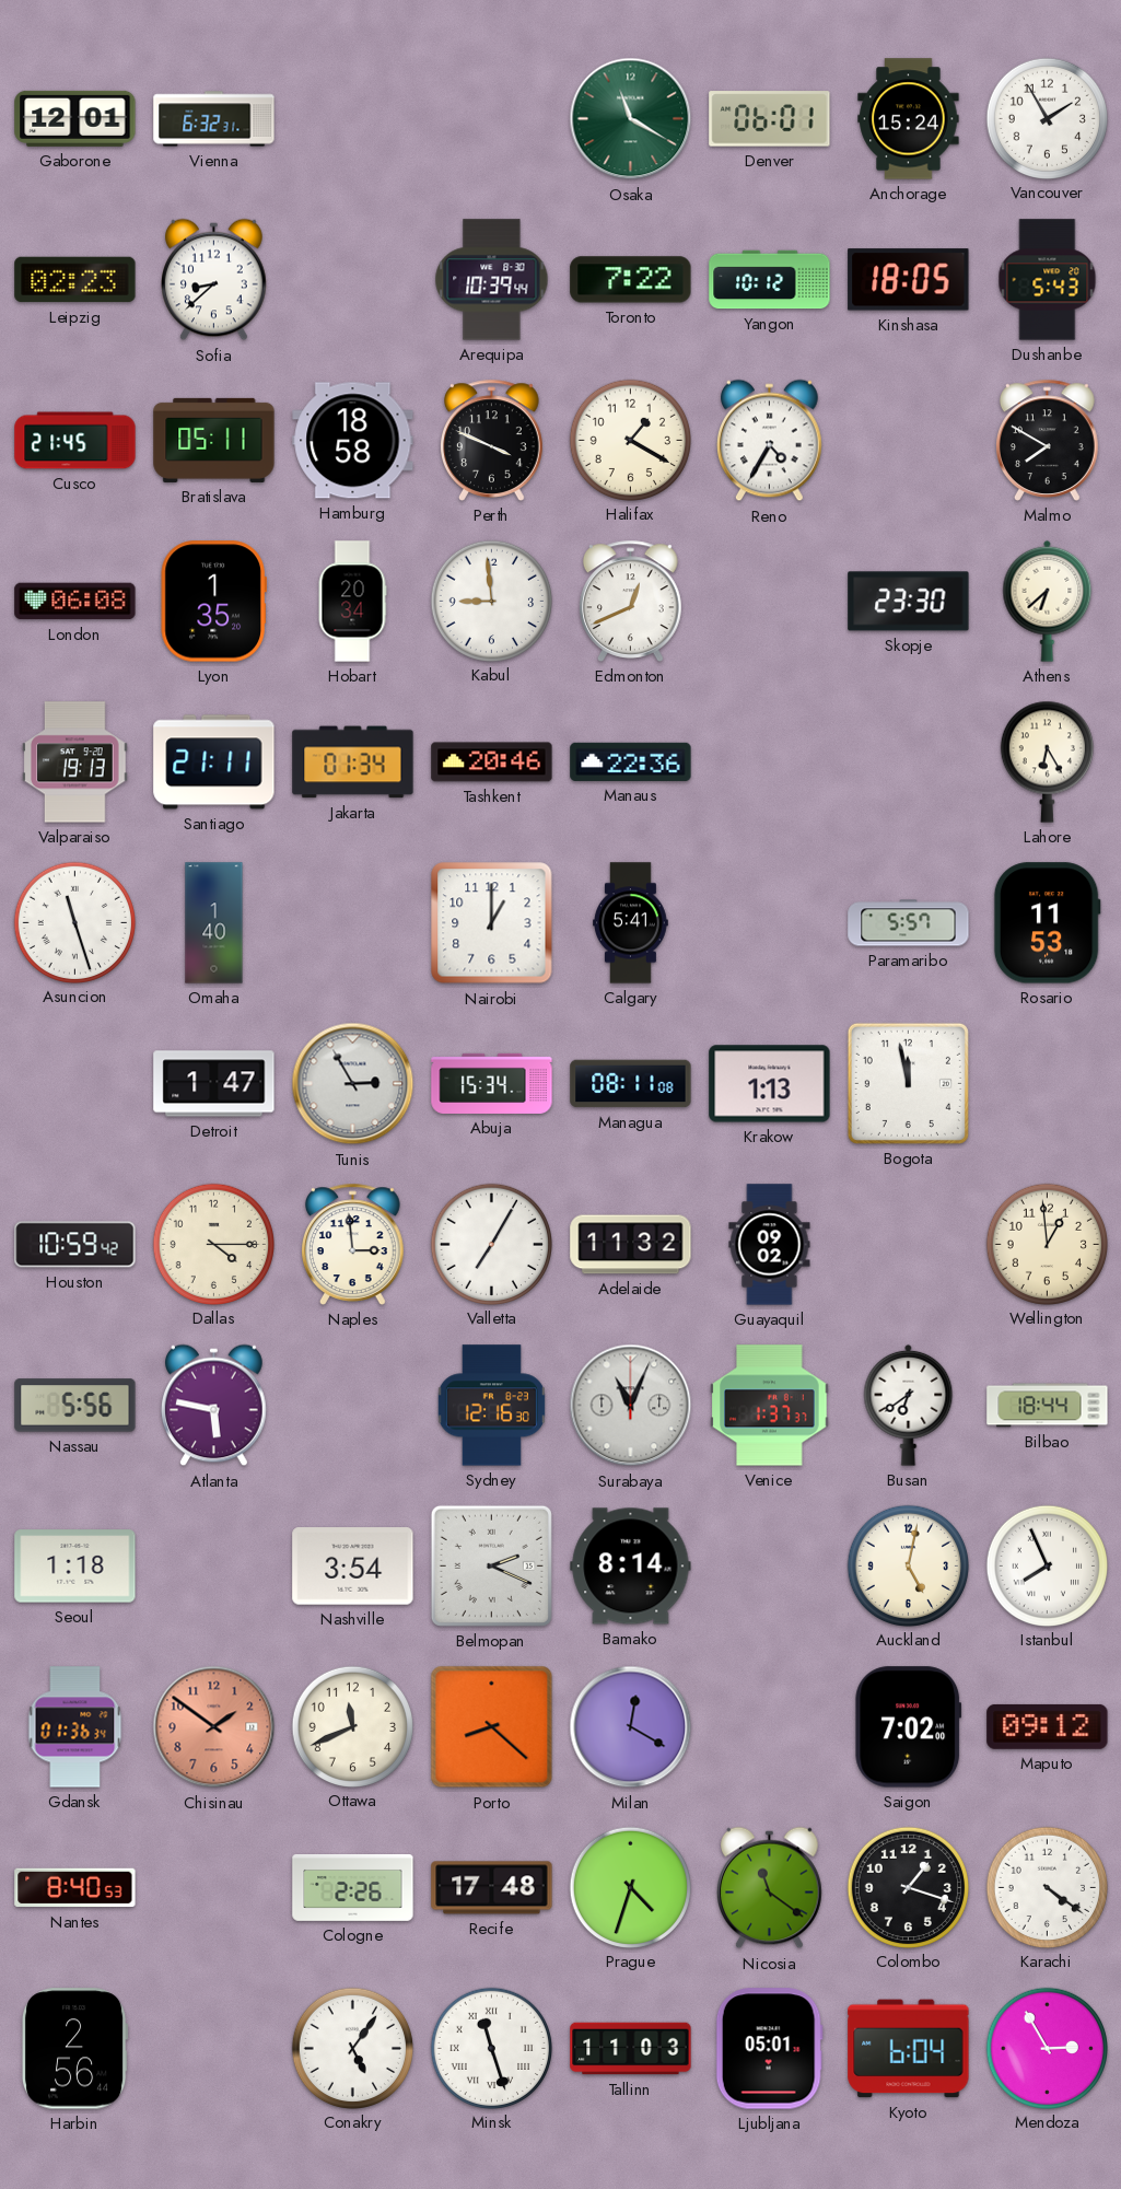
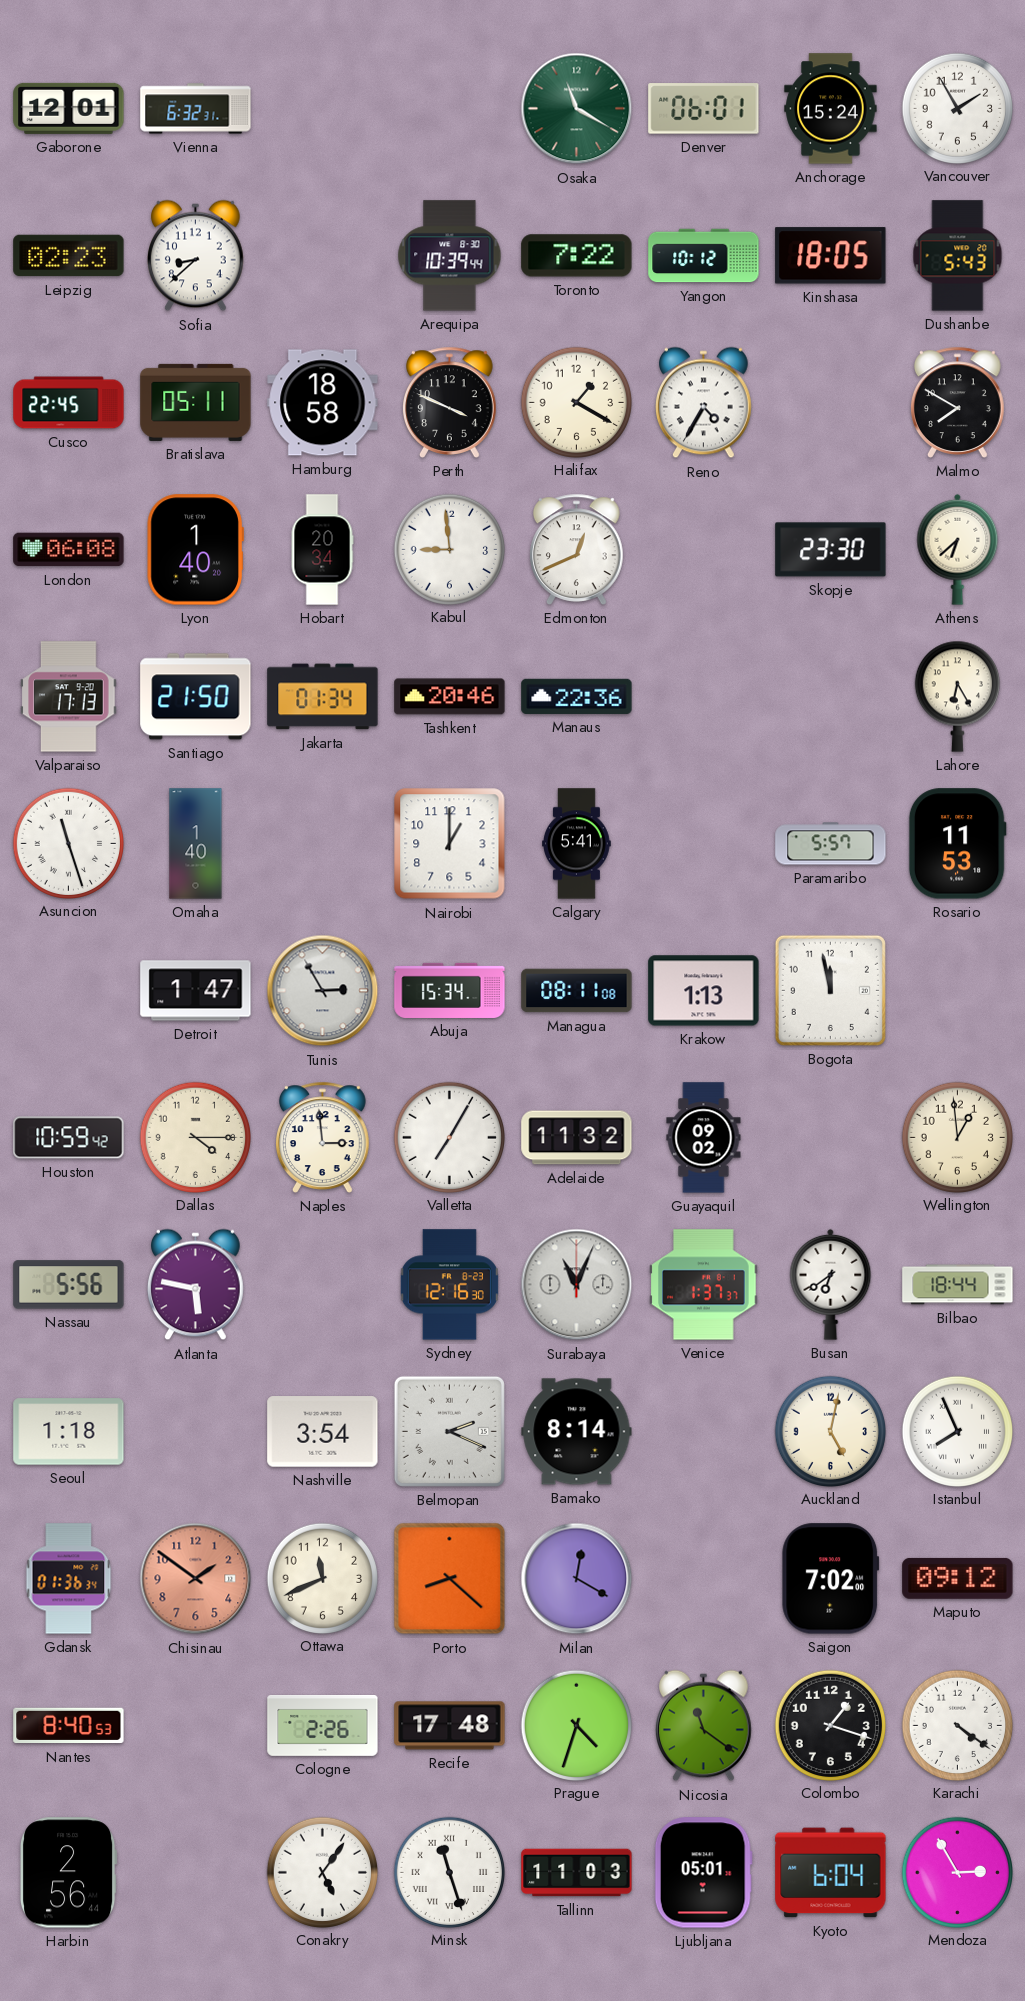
Cusco: 21:45 -> 22:45
Lyon: 1:35 -> 1:40
Valparaiso: 19:13 -> 17:13
Santiago: 21:11 -> 21:50
